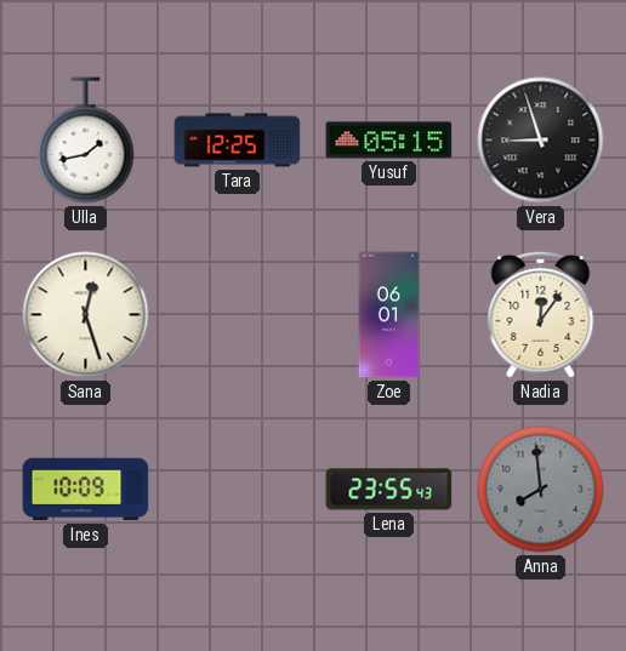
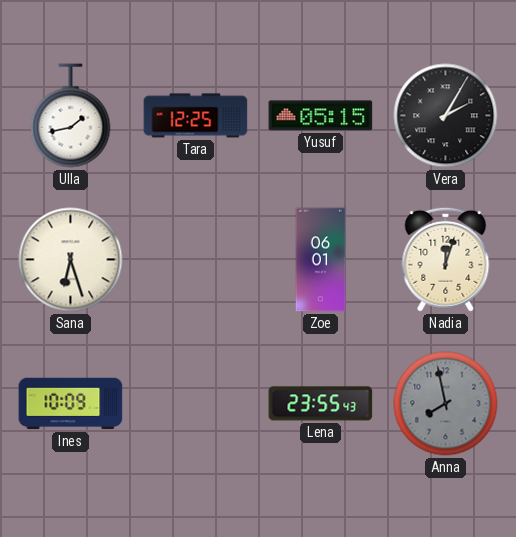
Vera: 8:57 -> 2:05
Sana: 12:27 -> 6:27
Nadia: 12:06 -> 12:03
Anna: 7:59 -> 7:58
